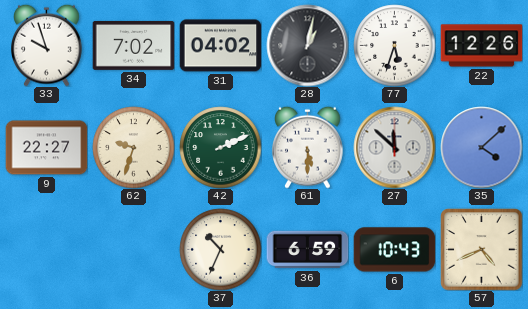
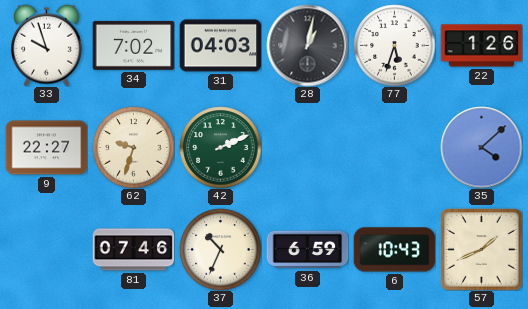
31: 04:02 -> 04:03
22: 12:26 -> 1:26
61: 5:30 -> none
27: 11:52 -> none
81: none -> 07:46
57: 4:41 -> 1:41
